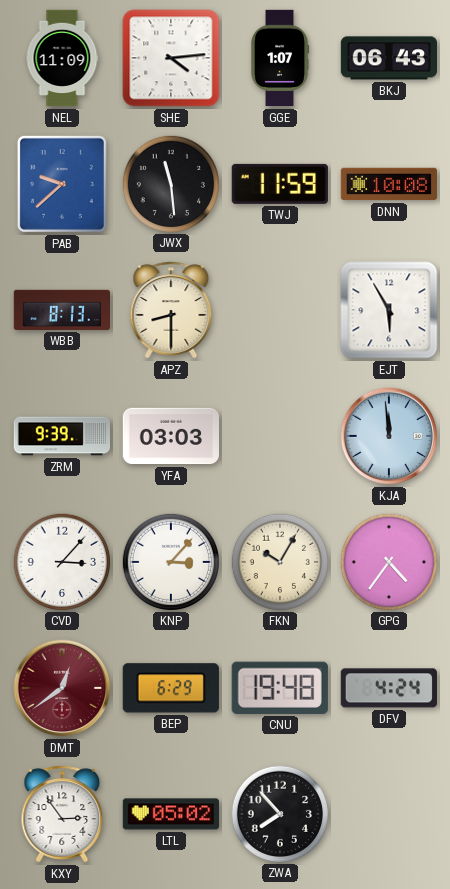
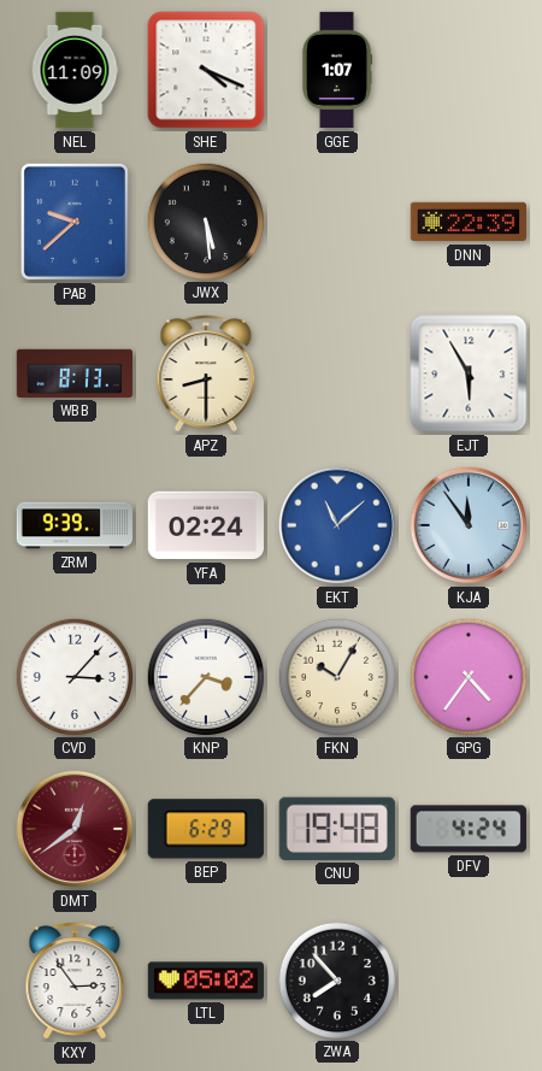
SHE: 4:14 -> 4:19
BKJ: 06:43 -> none
JWX: 11:29 -> 5:29
TWJ: 11:59 -> none
DNN: 10:08 -> 22:39
YFA: 03:03 -> 02:24
EKT: none -> 11:08
KJA: 11:59 -> 11:54
KNP: 3:07 -> 3:37
